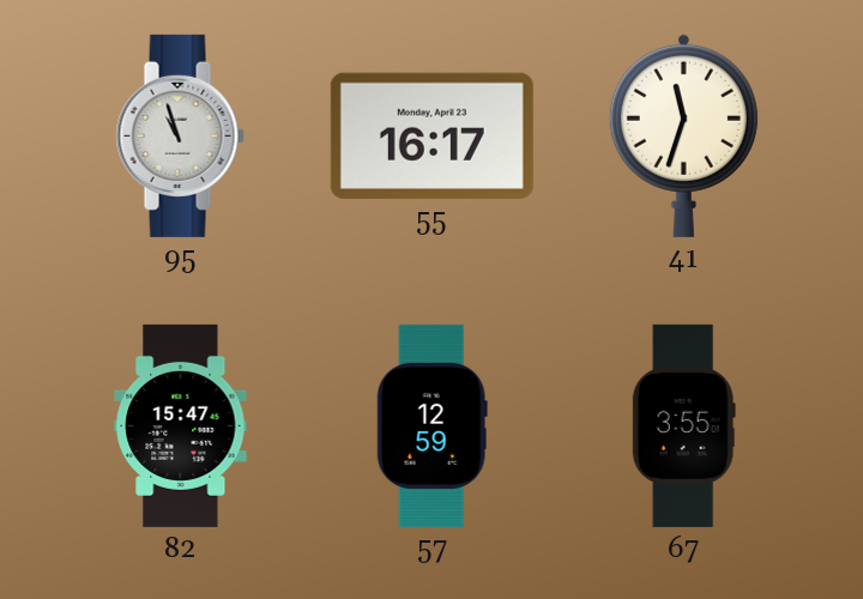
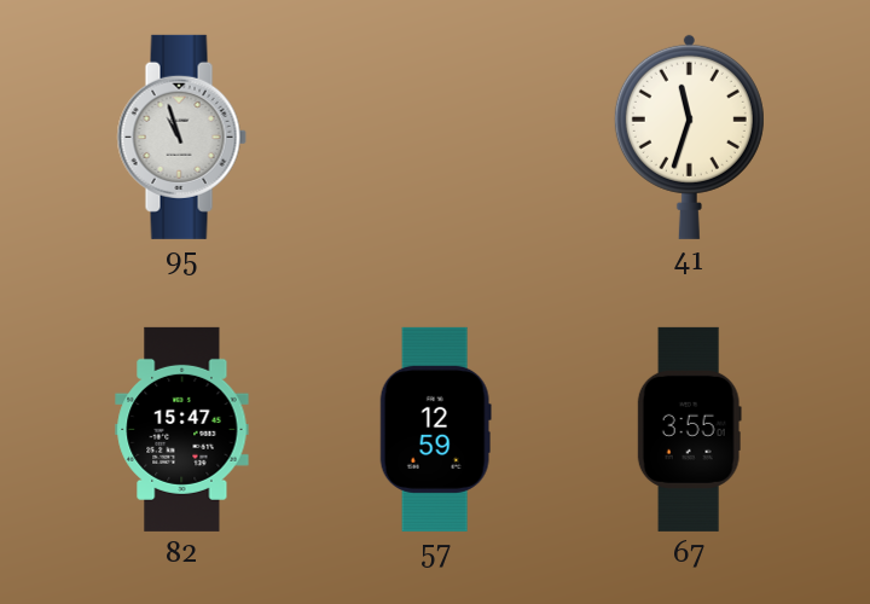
55: 16:17 -> none
